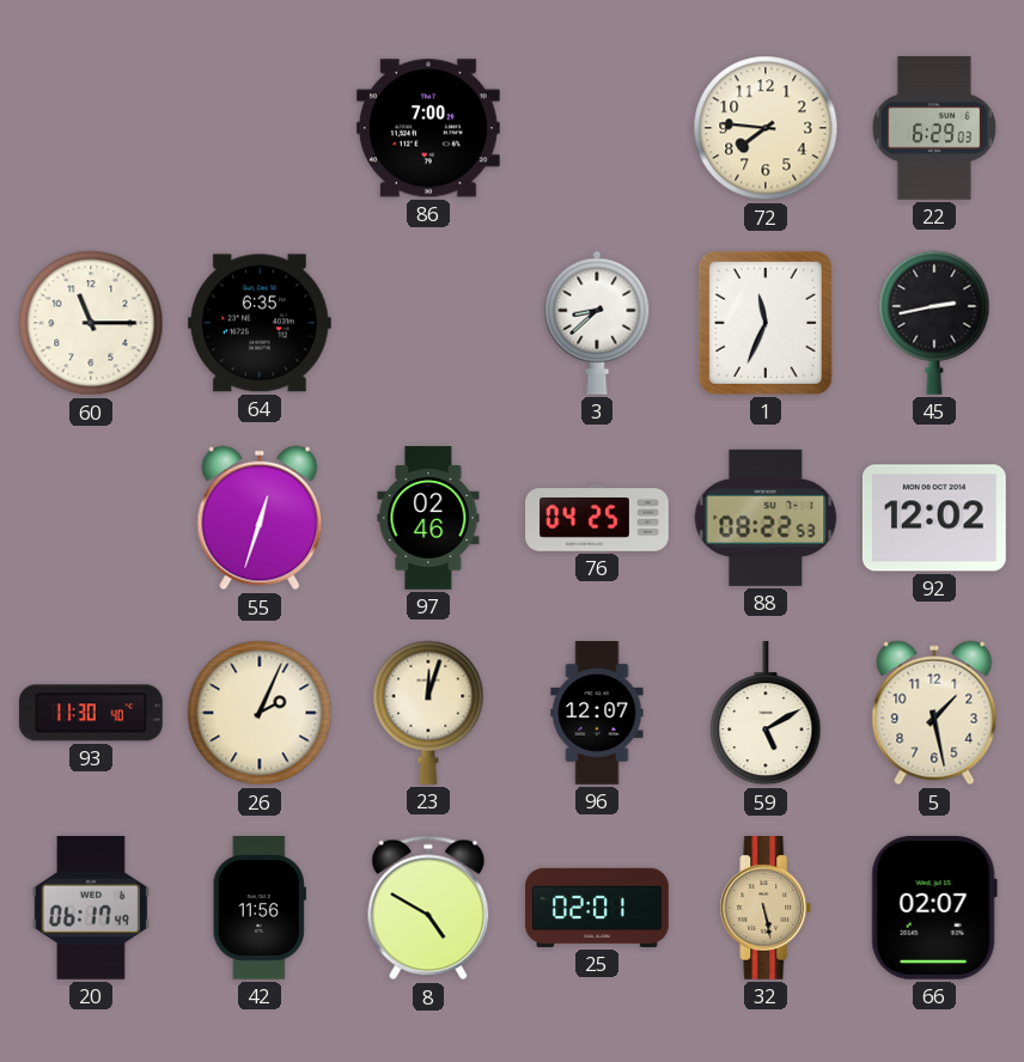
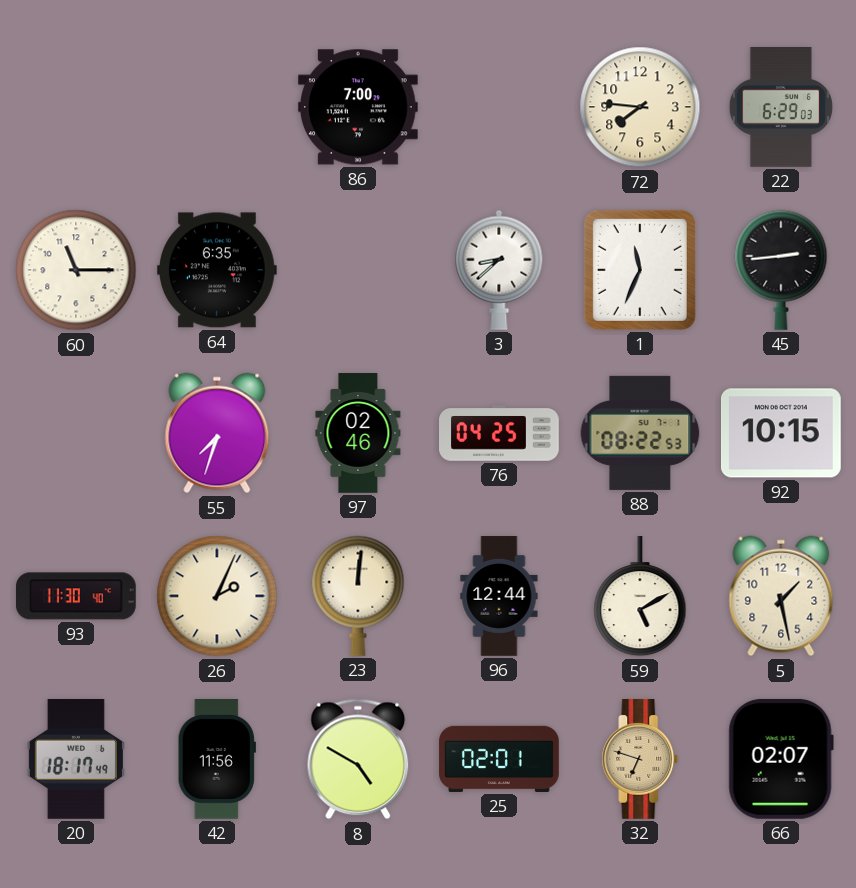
45: 2:43 -> 2:44
55: 12:33 -> 7:33
92: 12:02 -> 10:15
23: 12:03 -> 12:01
96: 12:07 -> 12:44
20: 06:17 -> 18:17
32: 5:28 -> 6:48
